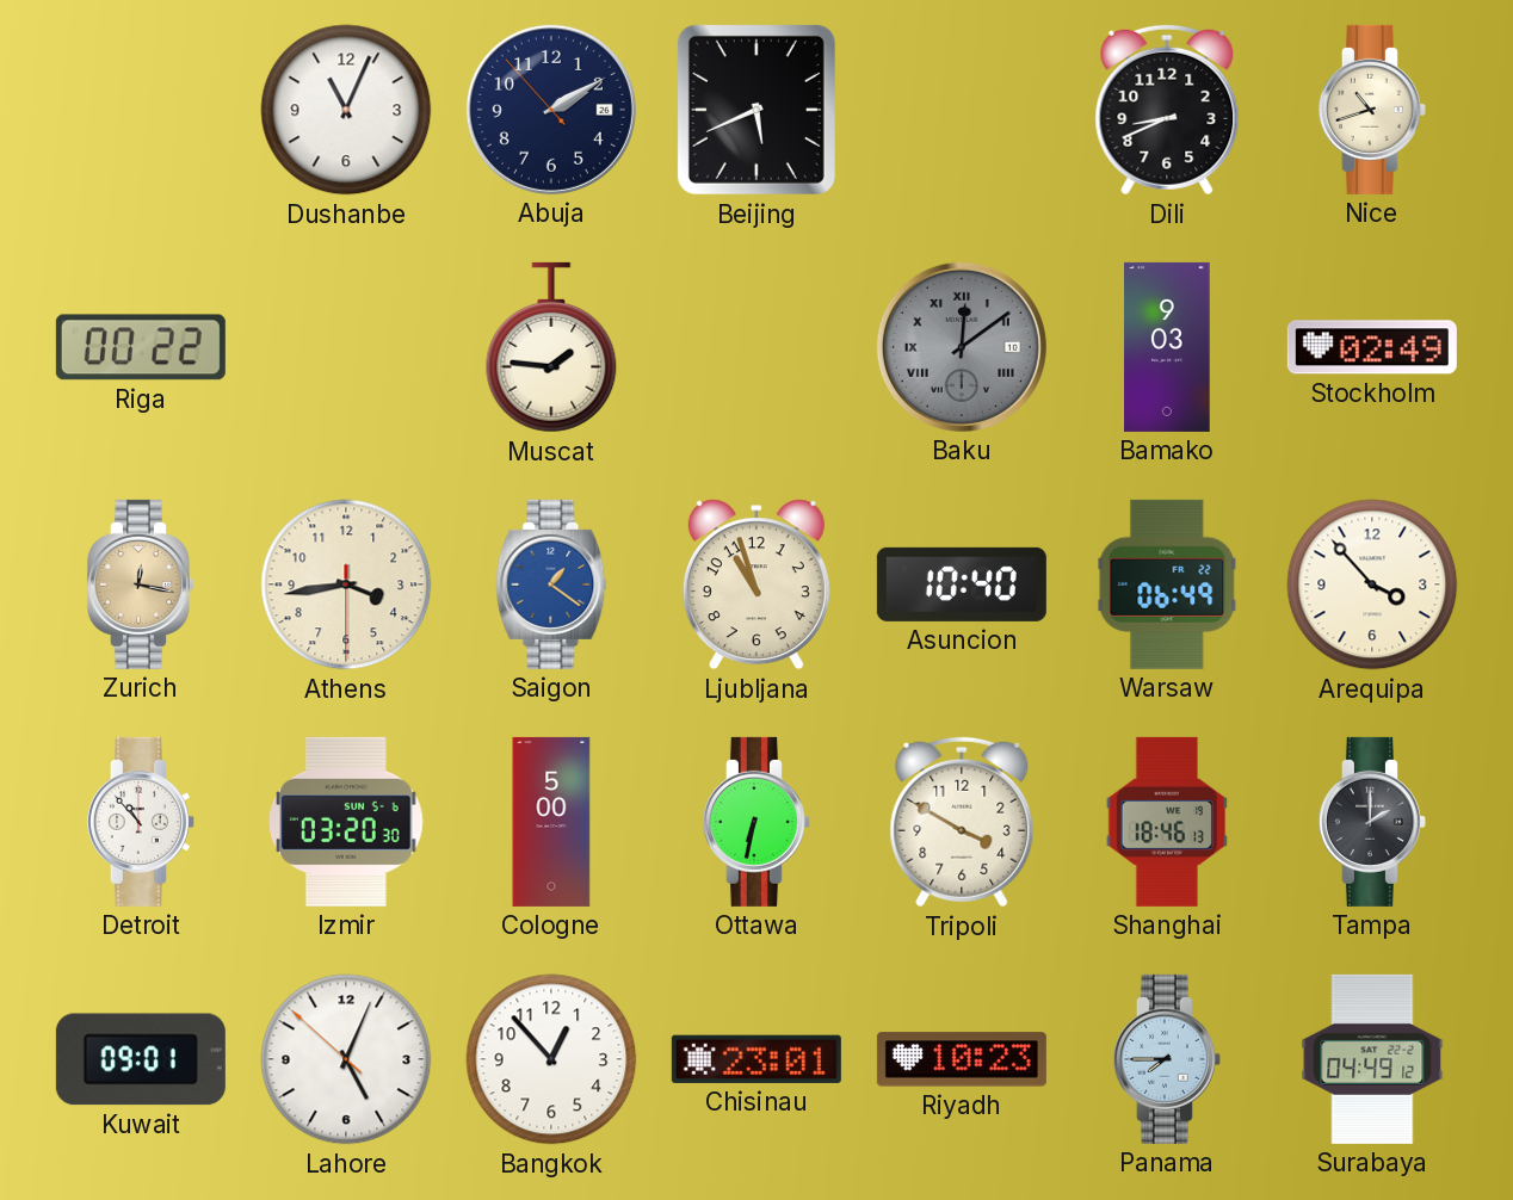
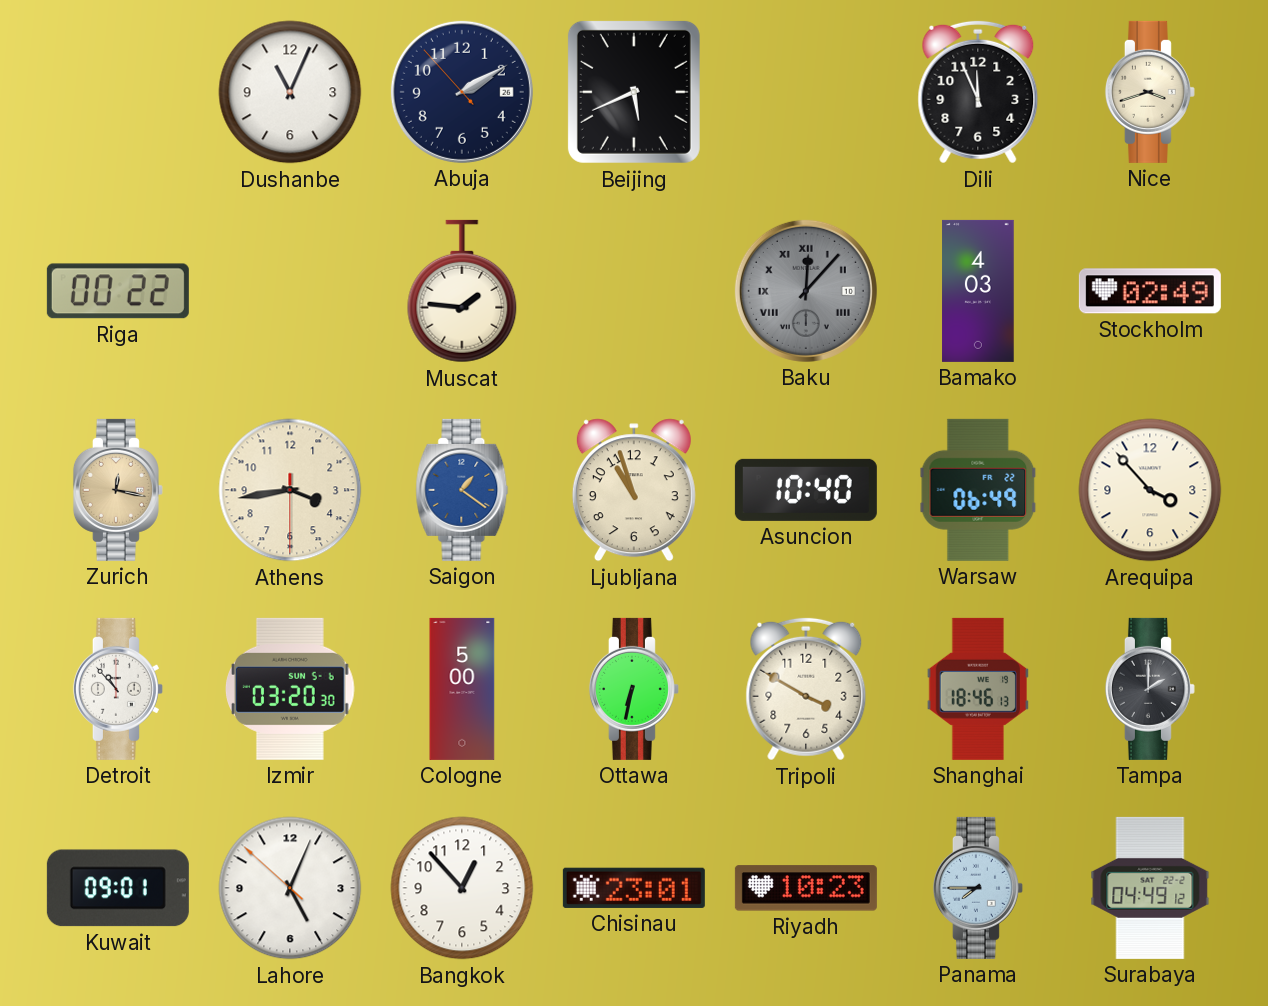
Dili: 8:41 -> 11:56
Nice: 10:42 -> 3:42
Baku: 12:09 -> 12:07
Bamako: 9:03 -> 4:03
